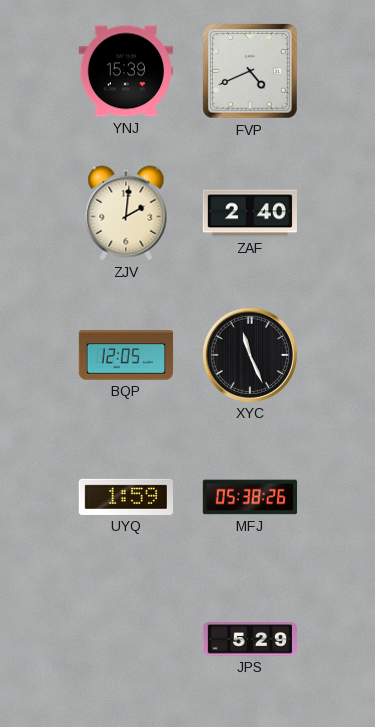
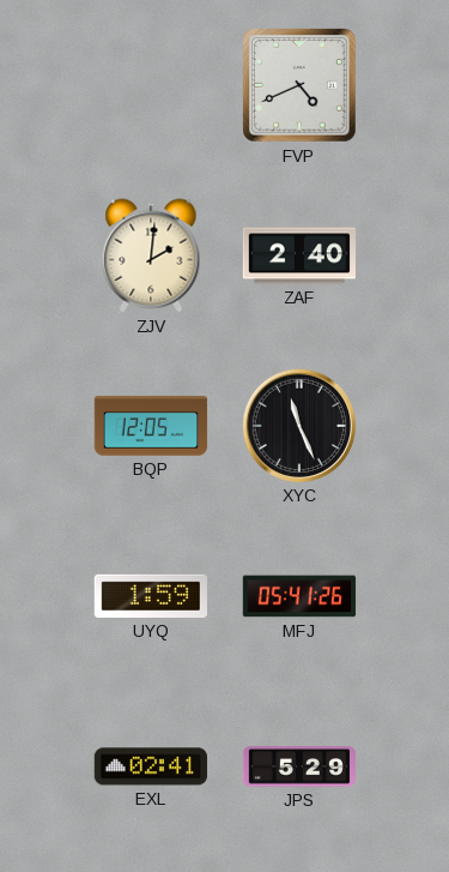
YNJ: 15:39 -> none
MFJ: 05:38 -> 05:41
EXL: none -> 02:41
